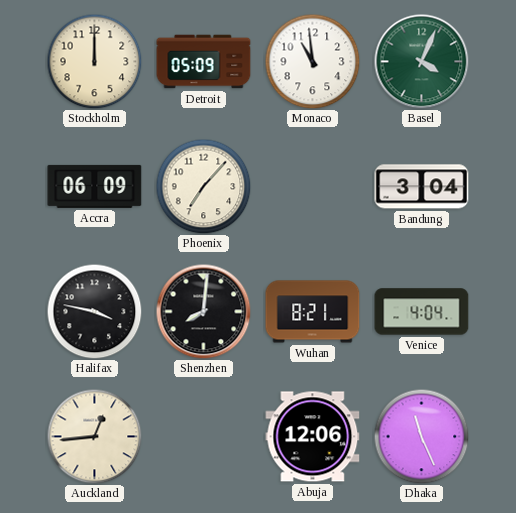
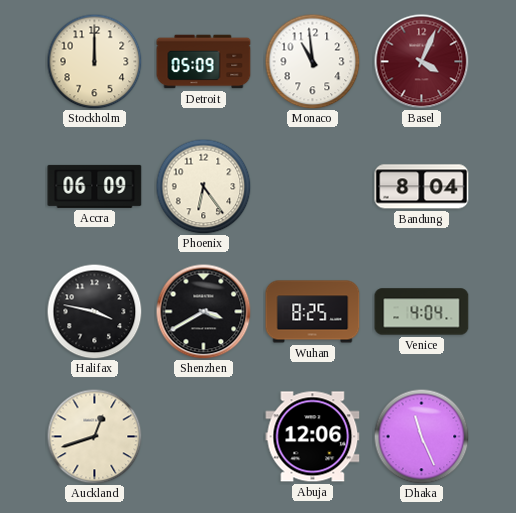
Basel dial: green -> burgundy
Phoenix: 7:07 -> 6:24
Bandung: 3:04 -> 8:04
Shenzhen: 8:01 -> 3:40
Wuhan: 8:21 -> 8:25
Auckland: 12:44 -> 12:42
